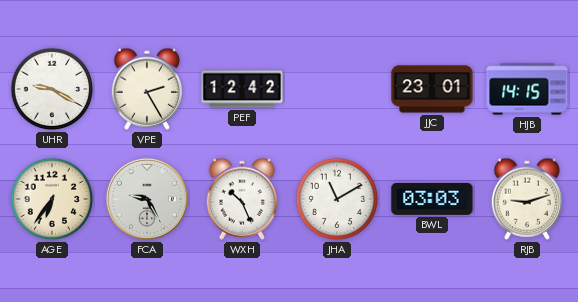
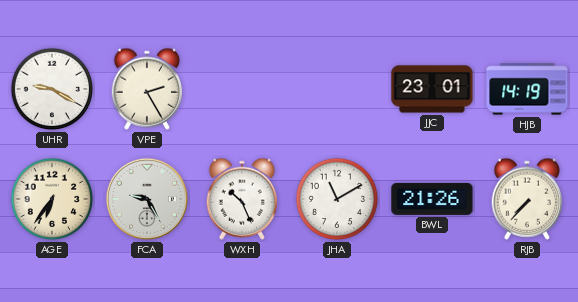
PEF: 12:42 -> none
HJB: 14:15 -> 14:19
BWL: 03:03 -> 21:26
RJB: 9:12 -> 7:37
